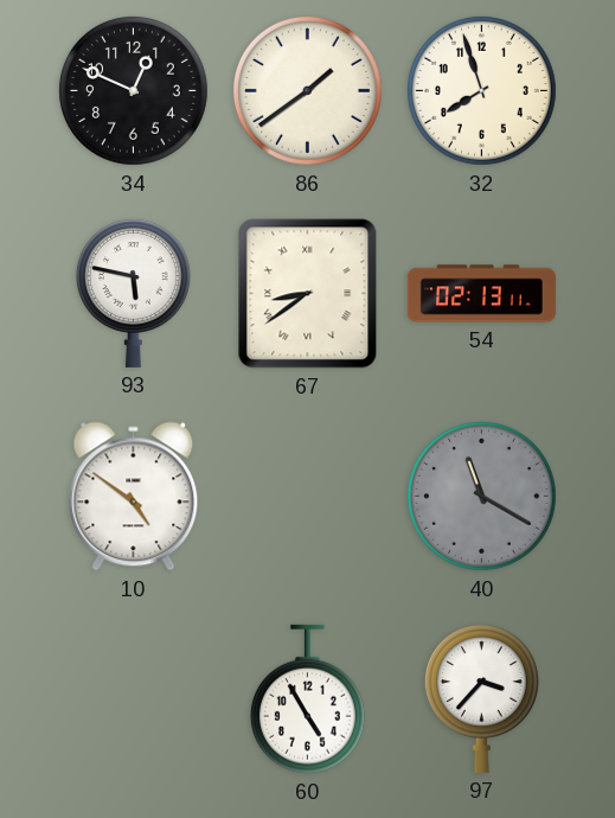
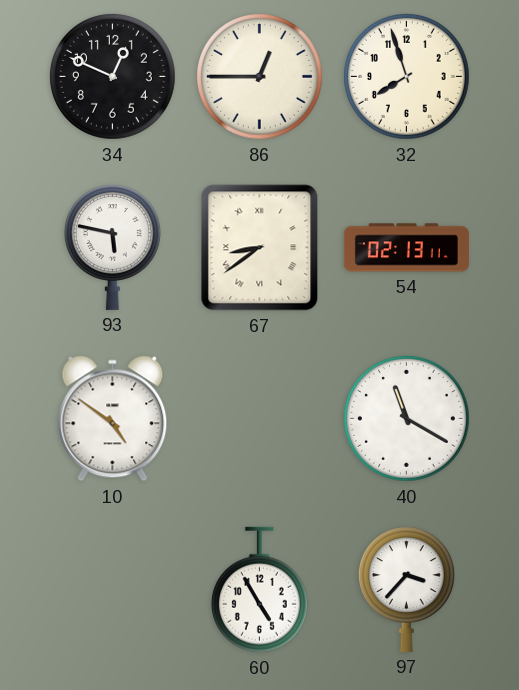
86: 1:39 -> 12:45
40 dial: grey -> white
